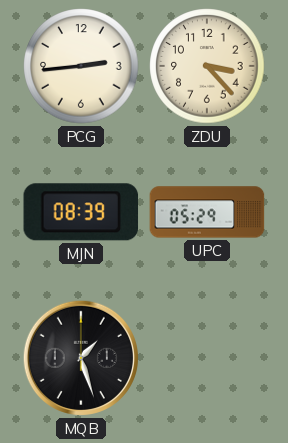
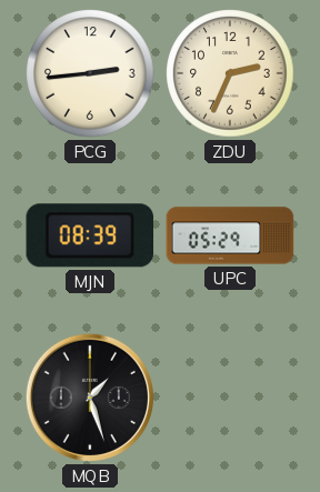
ZDU: 3:23 -> 2:34
